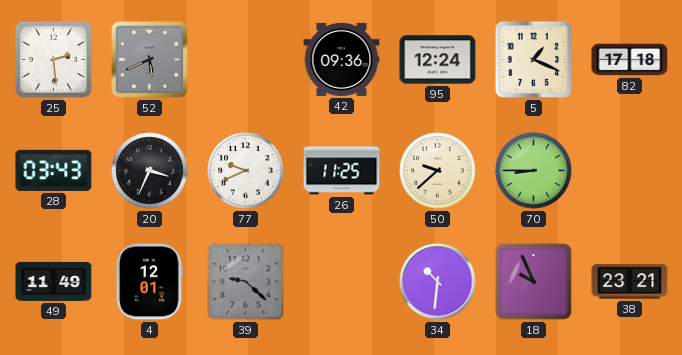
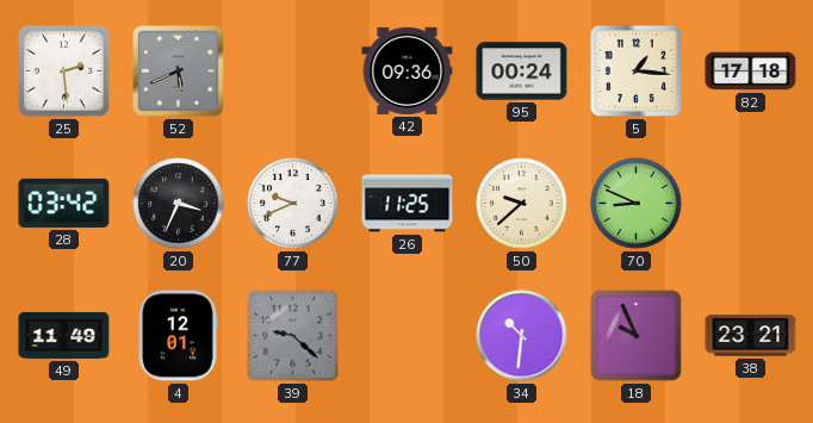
95: 12:24 -> 00:24
5: 1:19 -> 1:16
28: 03:43 -> 03:42
70: 8:45 -> 8:49
